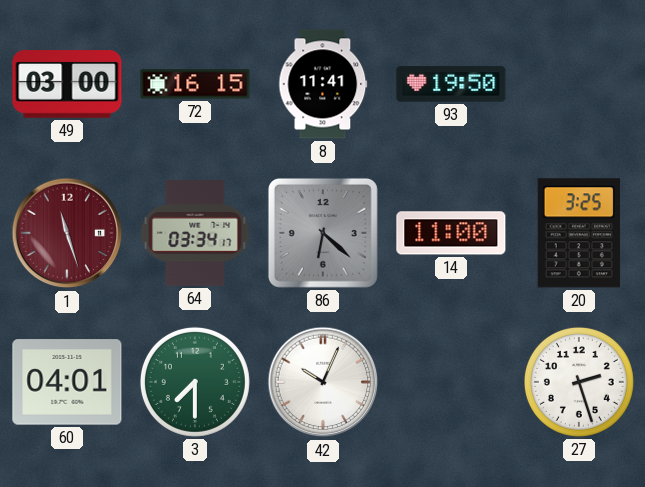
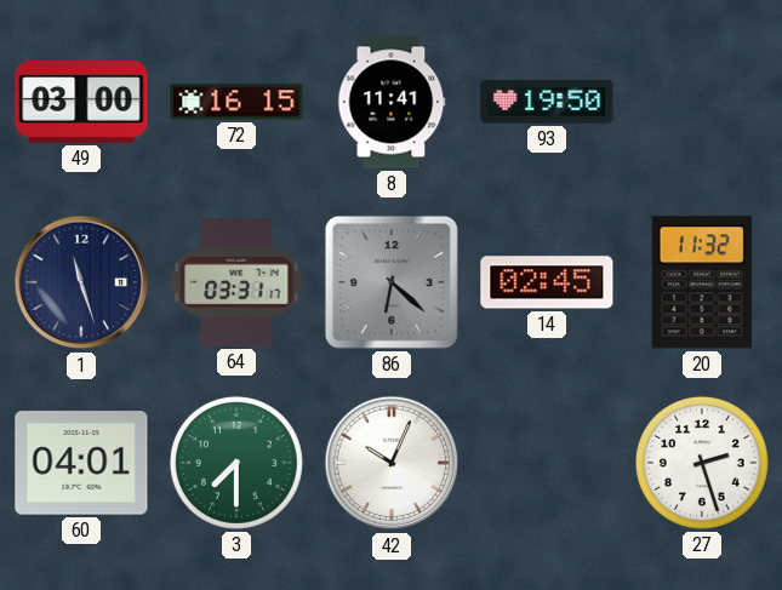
1 dial: burgundy -> navy
64: 03:34 -> 03:31
14: 11:00 -> 02:45
20: 3:25 -> 11:32
